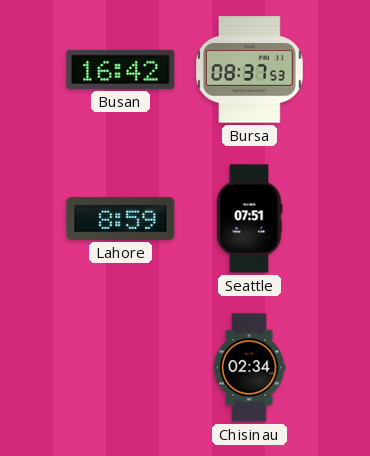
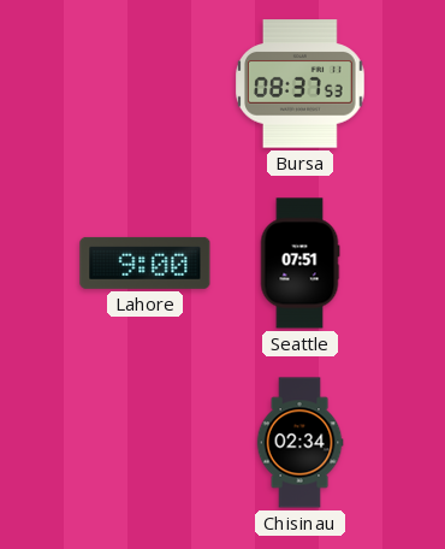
Busan: 16:42 -> none
Lahore: 8:59 -> 9:00
